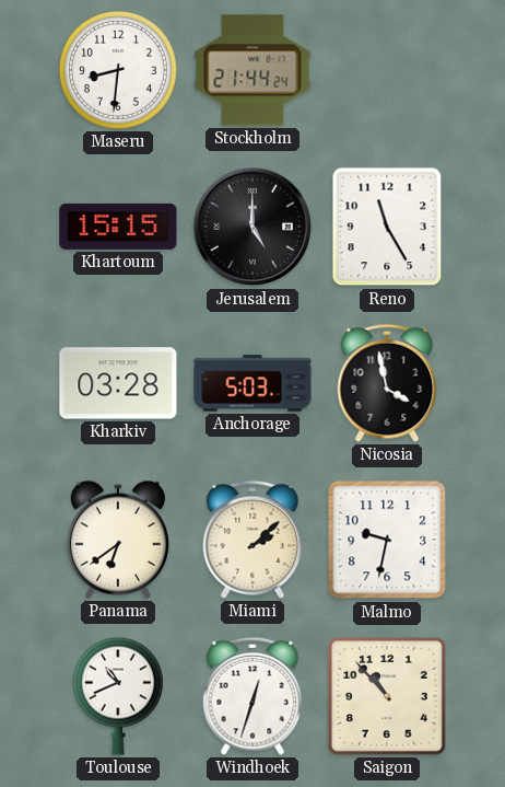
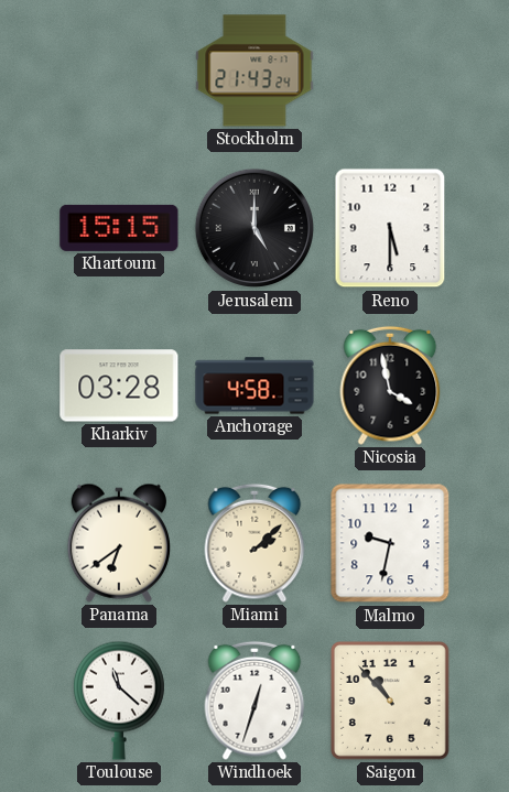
Maseru: 8:31 -> none
Stockholm: 21:44 -> 21:43
Reno: 11:25 -> 5:30
Anchorage: 5:03 -> 4:58
Toulouse: 10:41 -> 11:22
